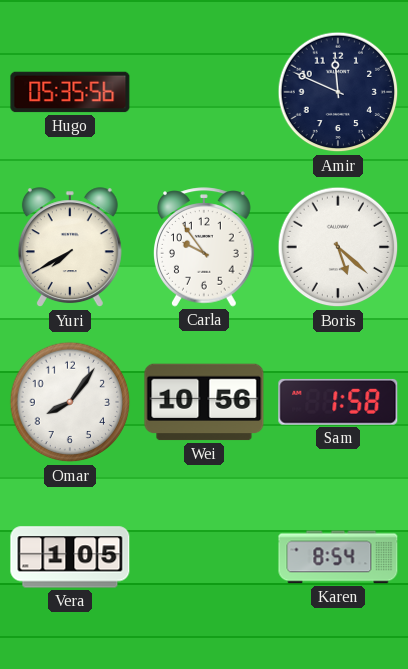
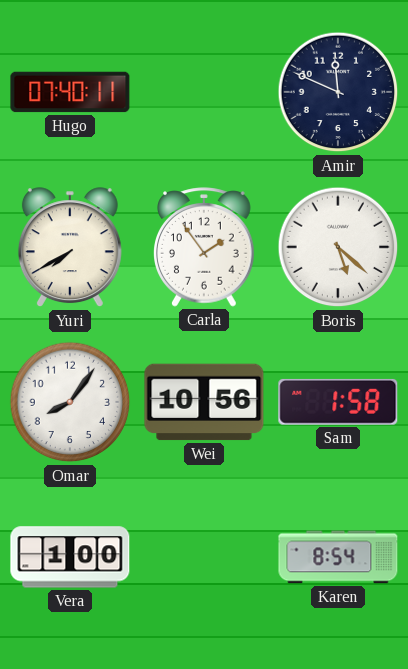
Hugo: 05:35 -> 07:40
Carla: 9:54 -> 1:54
Vera: 1:05 -> 1:00
